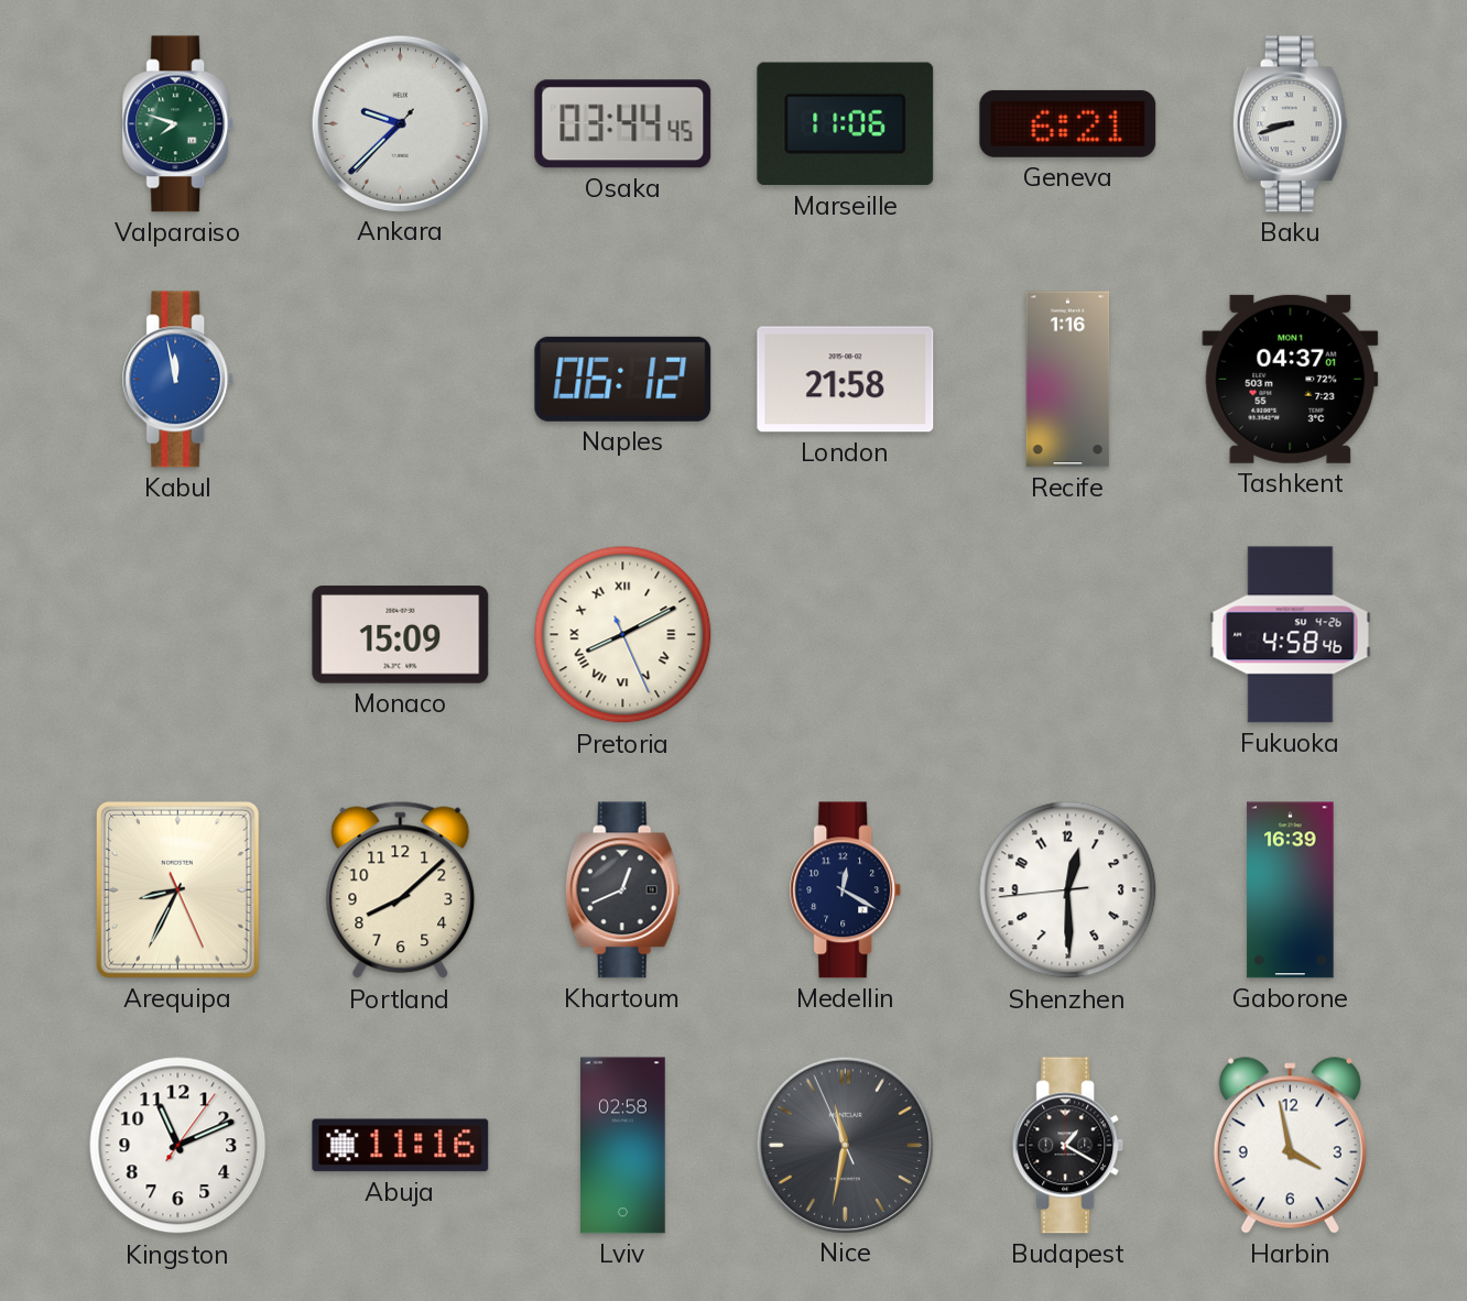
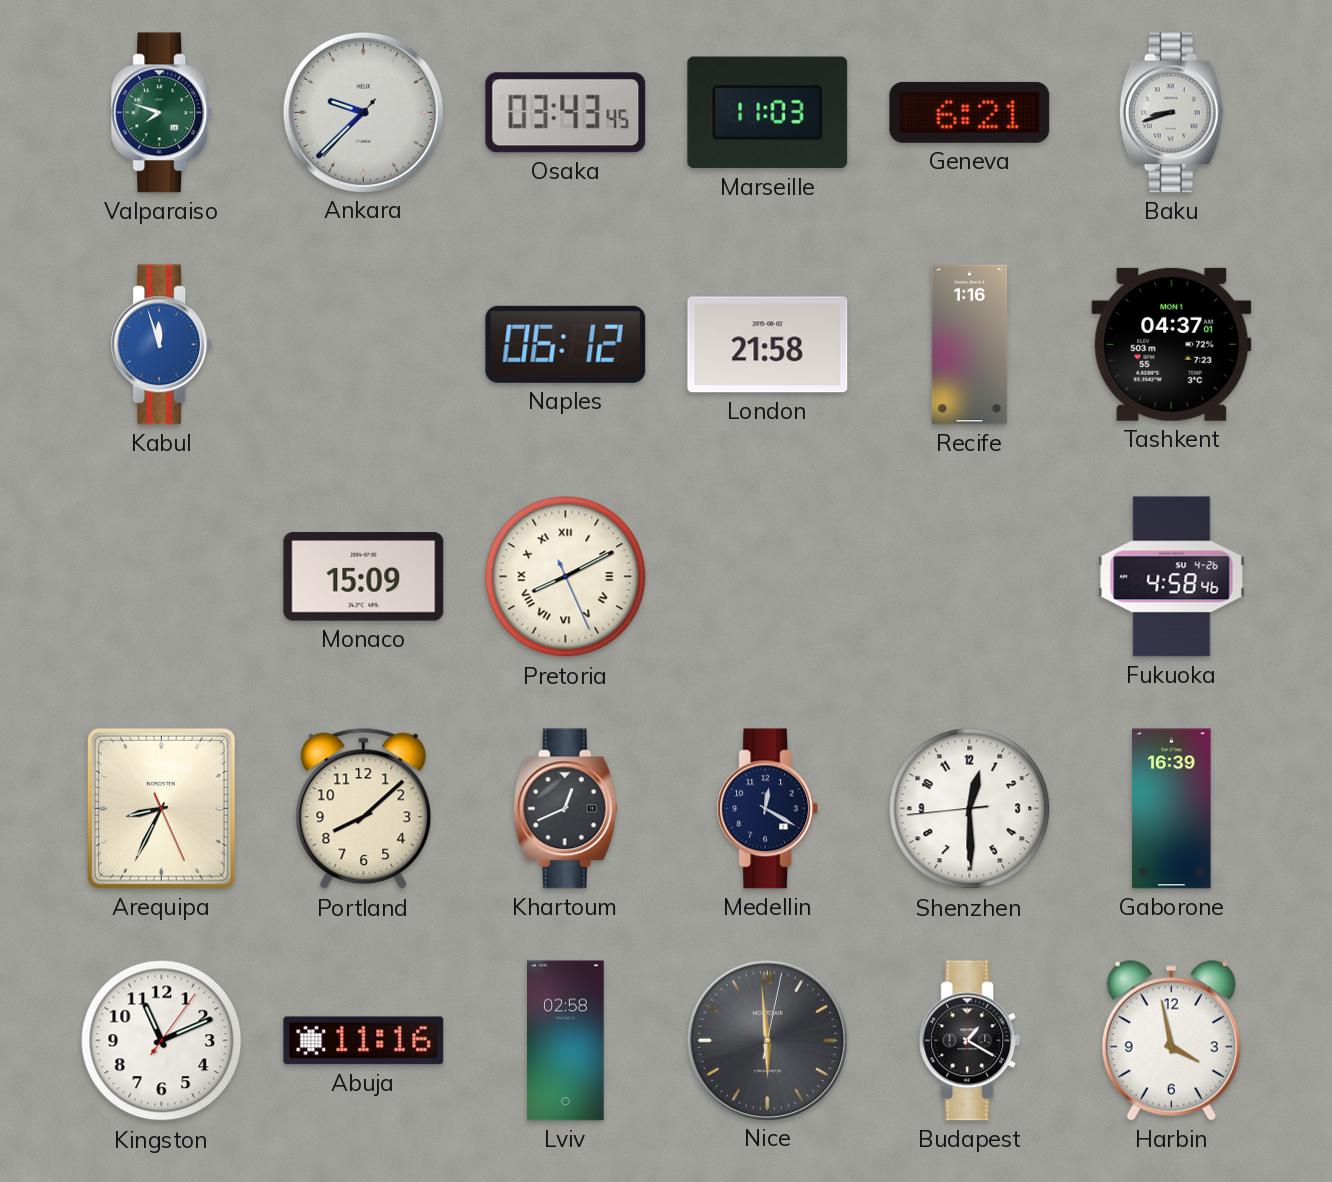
Osaka: 03:44 -> 03:43
Marseille: 11:06 -> 11:03
Kabul: 11:58 -> 11:57
Nice: 11:31 -> 5:59
